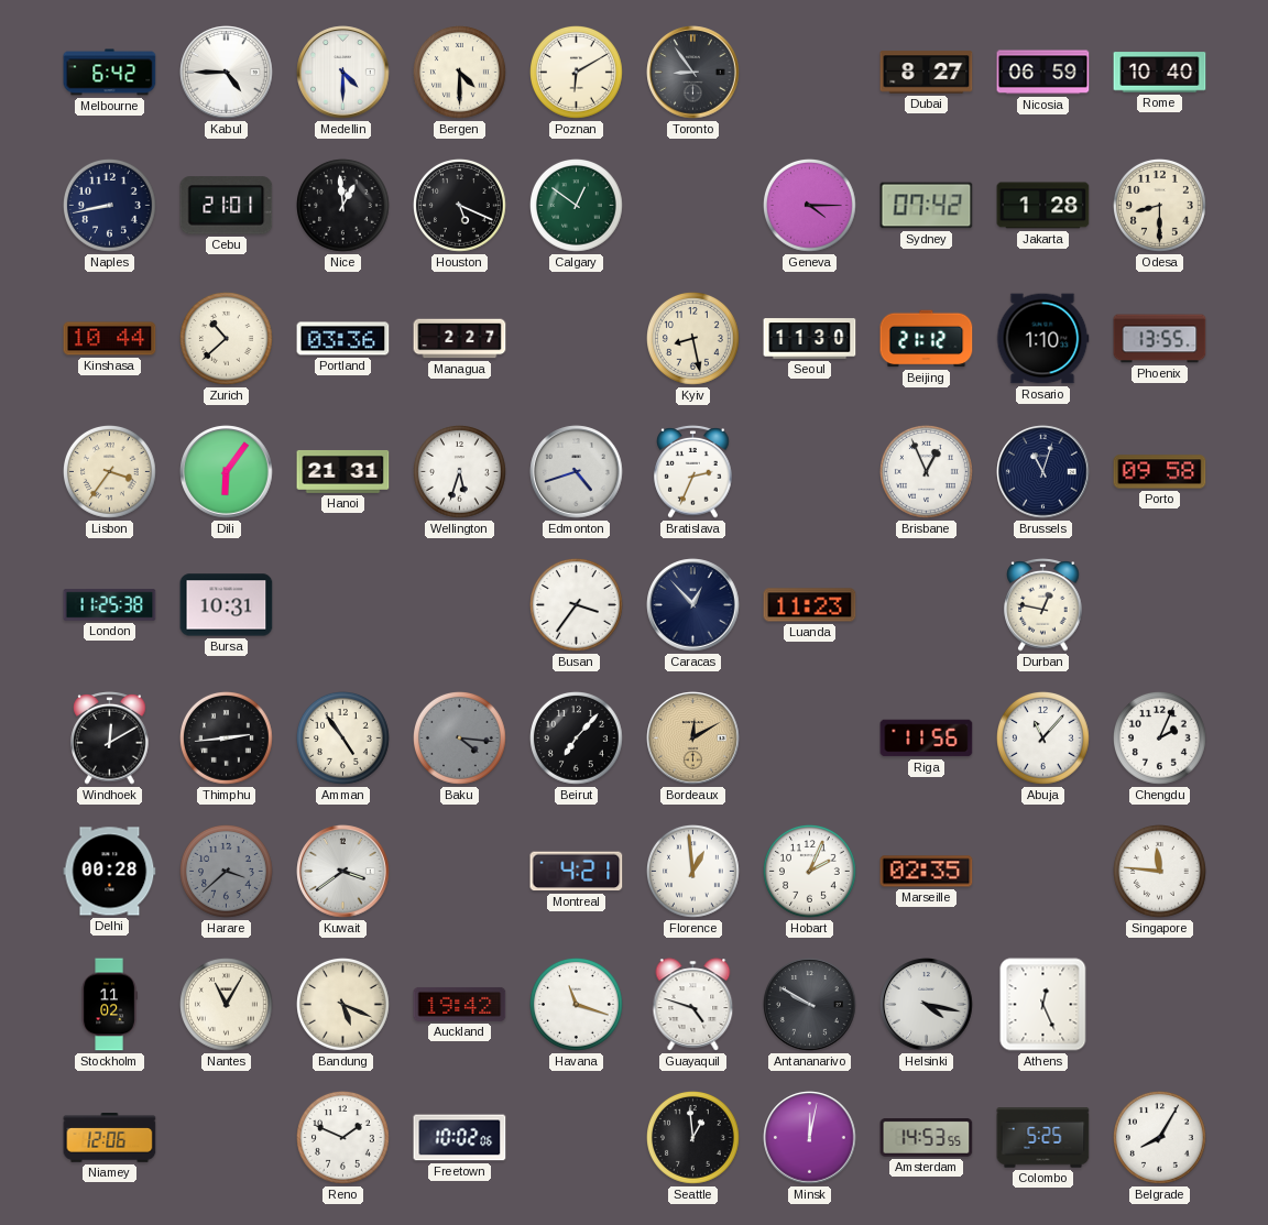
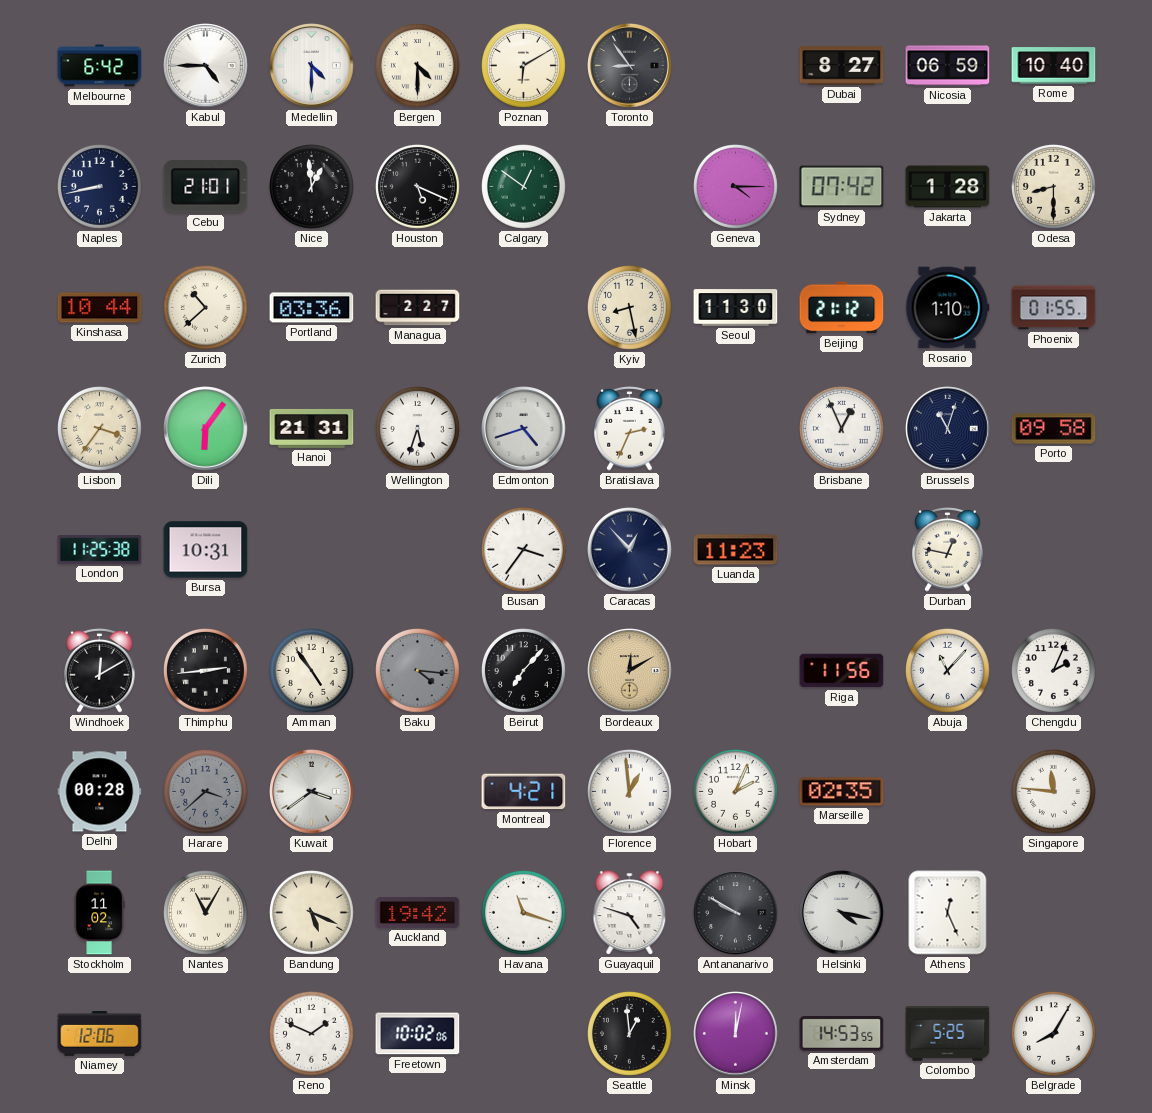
Phoenix: 13:55 -> 01:55
